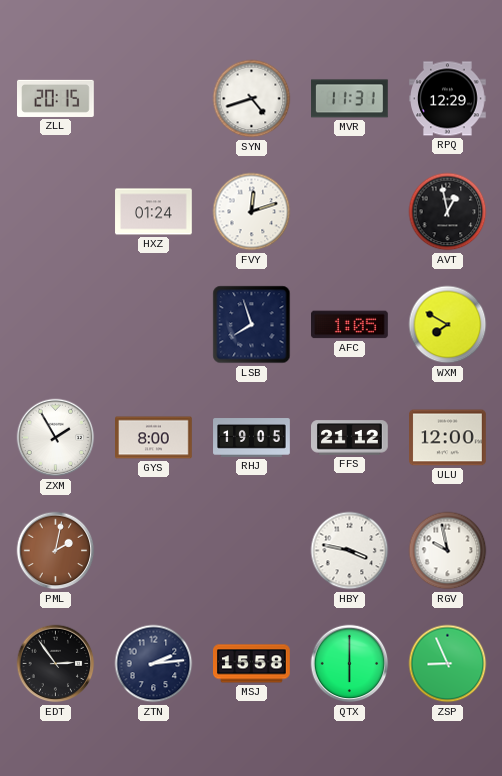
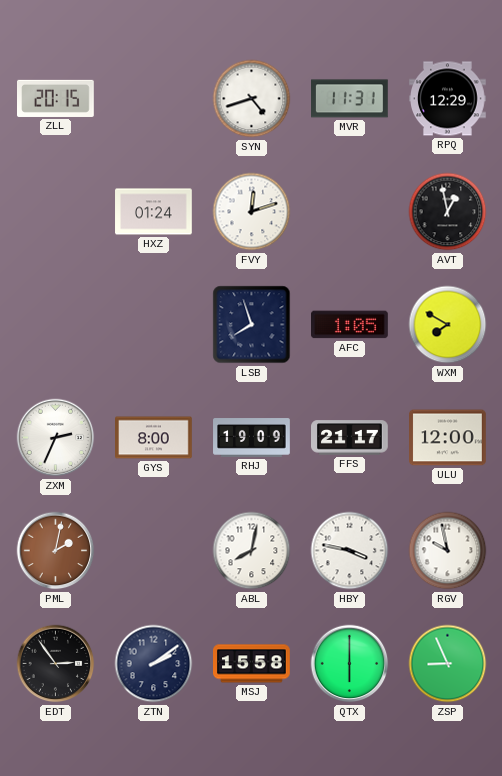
ZXM: 1:55 -> 2:34
RHJ: 19:05 -> 19:09
FFS: 21:12 -> 21:17
ABL: none -> 8:02
ZTN: 2:14 -> 2:09
